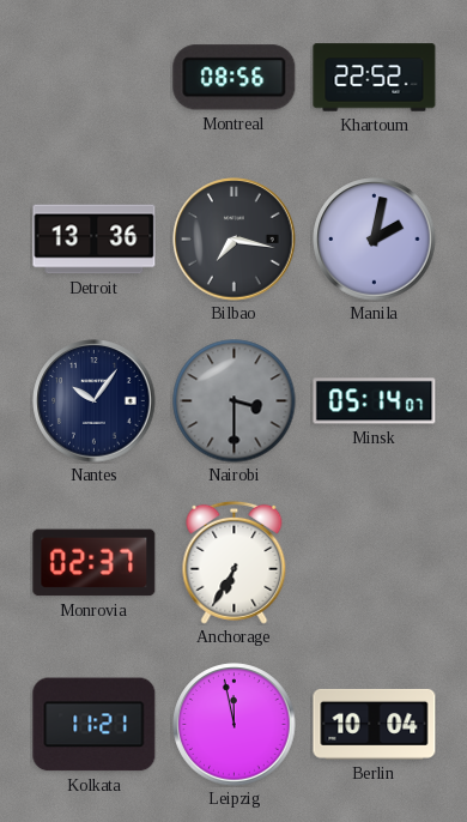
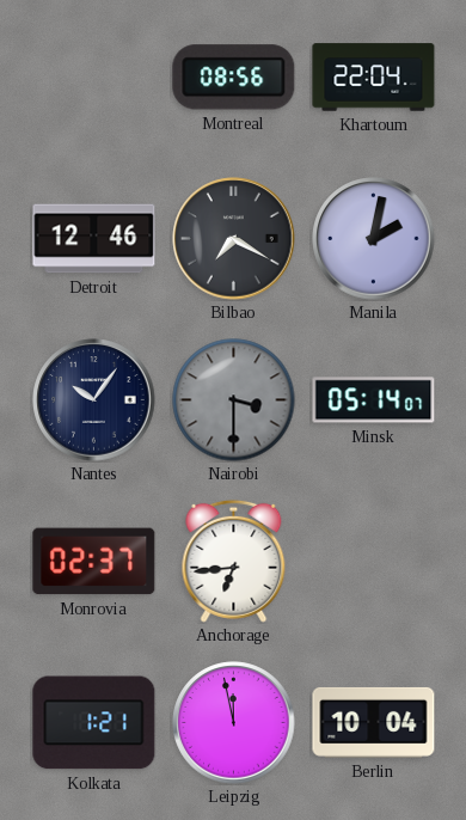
Khartoum: 22:52 -> 22:04
Detroit: 13:36 -> 12:46
Bilbao: 7:17 -> 7:20
Anchorage: 6:35 -> 6:44
Kolkata: 11:21 -> 1:21
